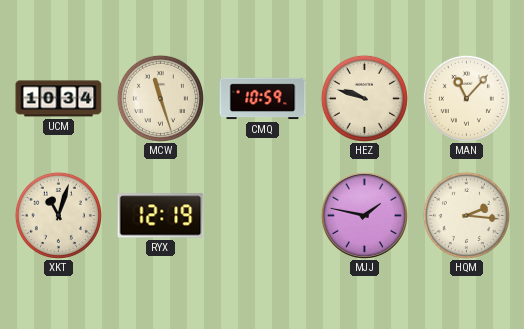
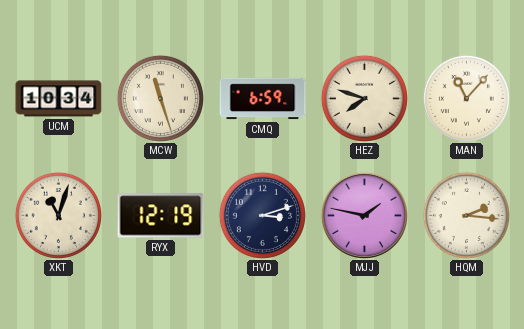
CMQ: 10:59 -> 6:59
HEZ: 9:48 -> 7:48
HVD: none -> 3:12
